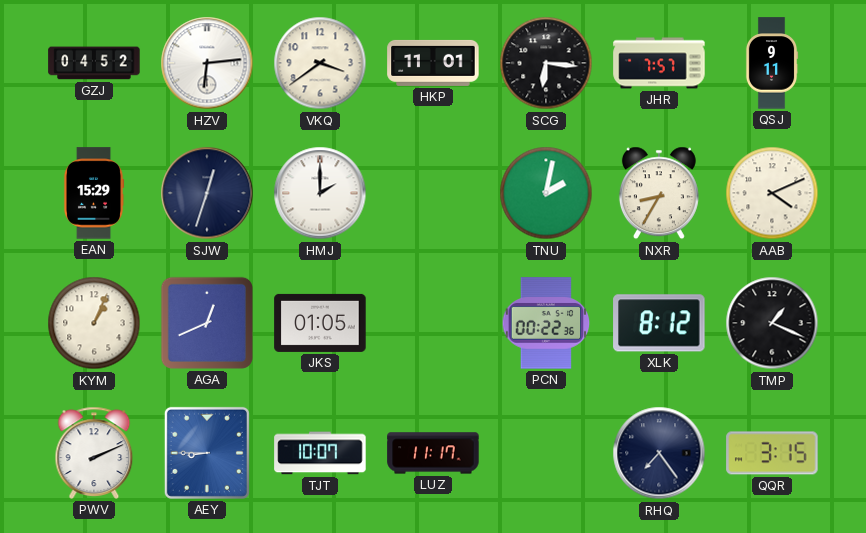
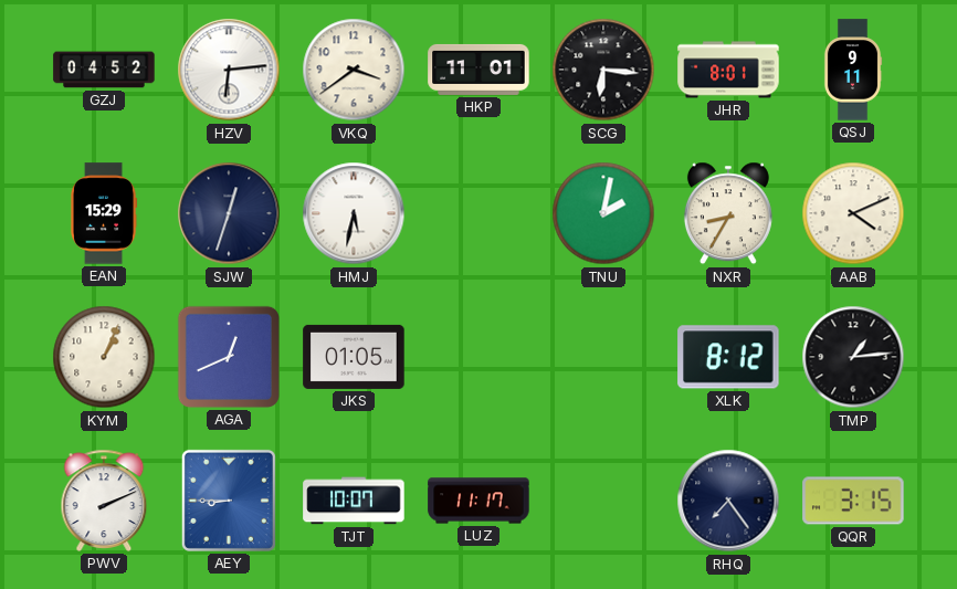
JHR: 7:57 -> 8:01
HMJ: 2:00 -> 5:32
PCN: 00:22 -> none
TMP: 1:19 -> 1:14
